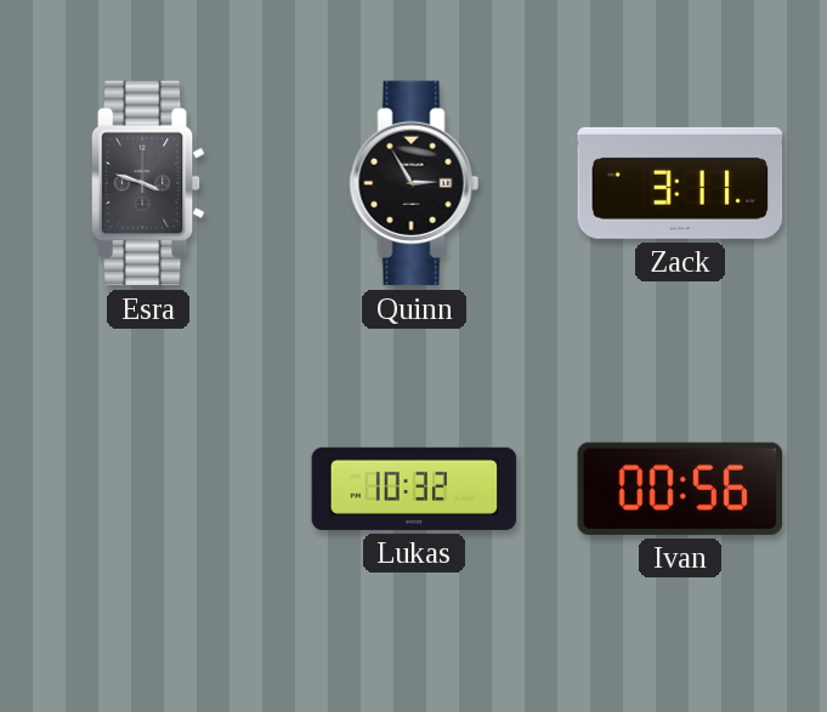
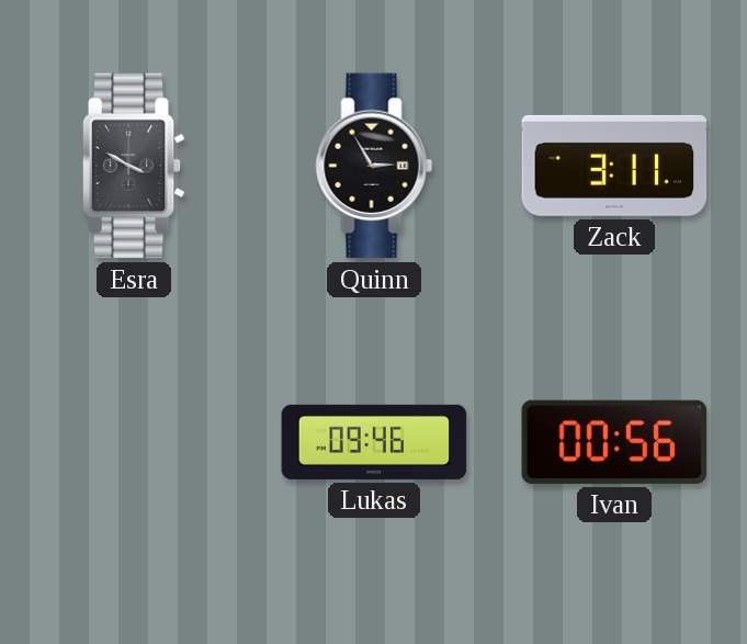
Esra: 3:48 -> 3:50
Lukas: 10:32 -> 09:46
